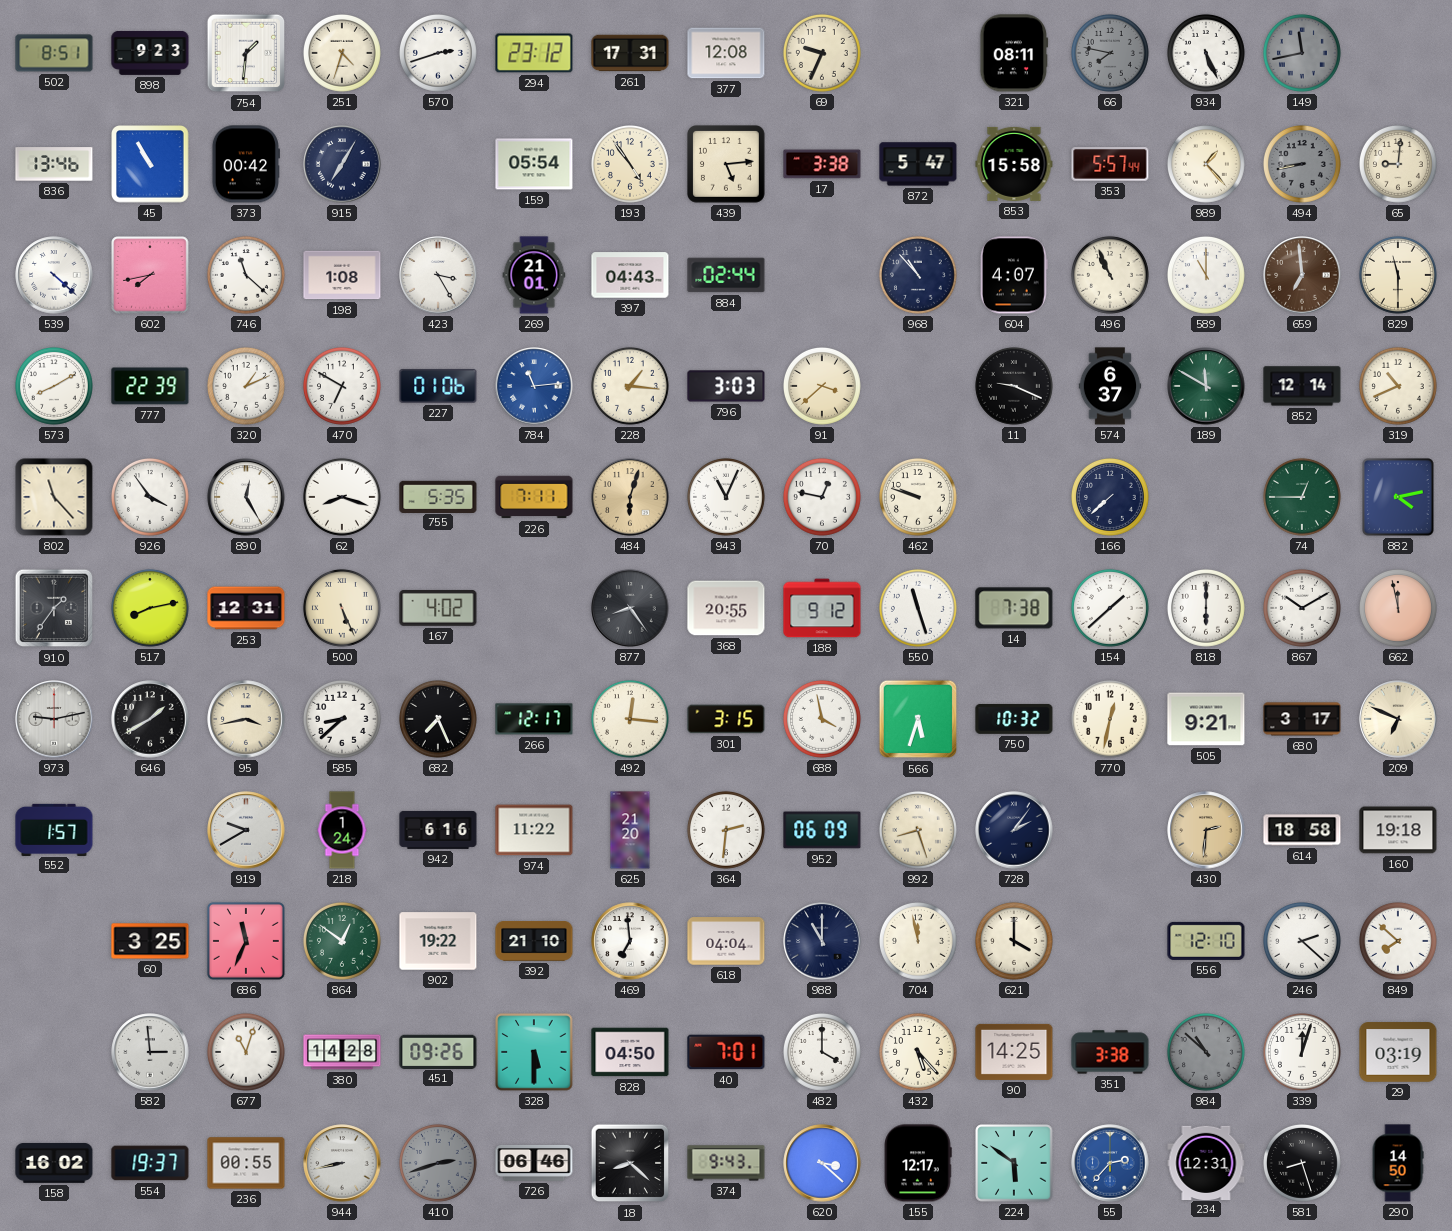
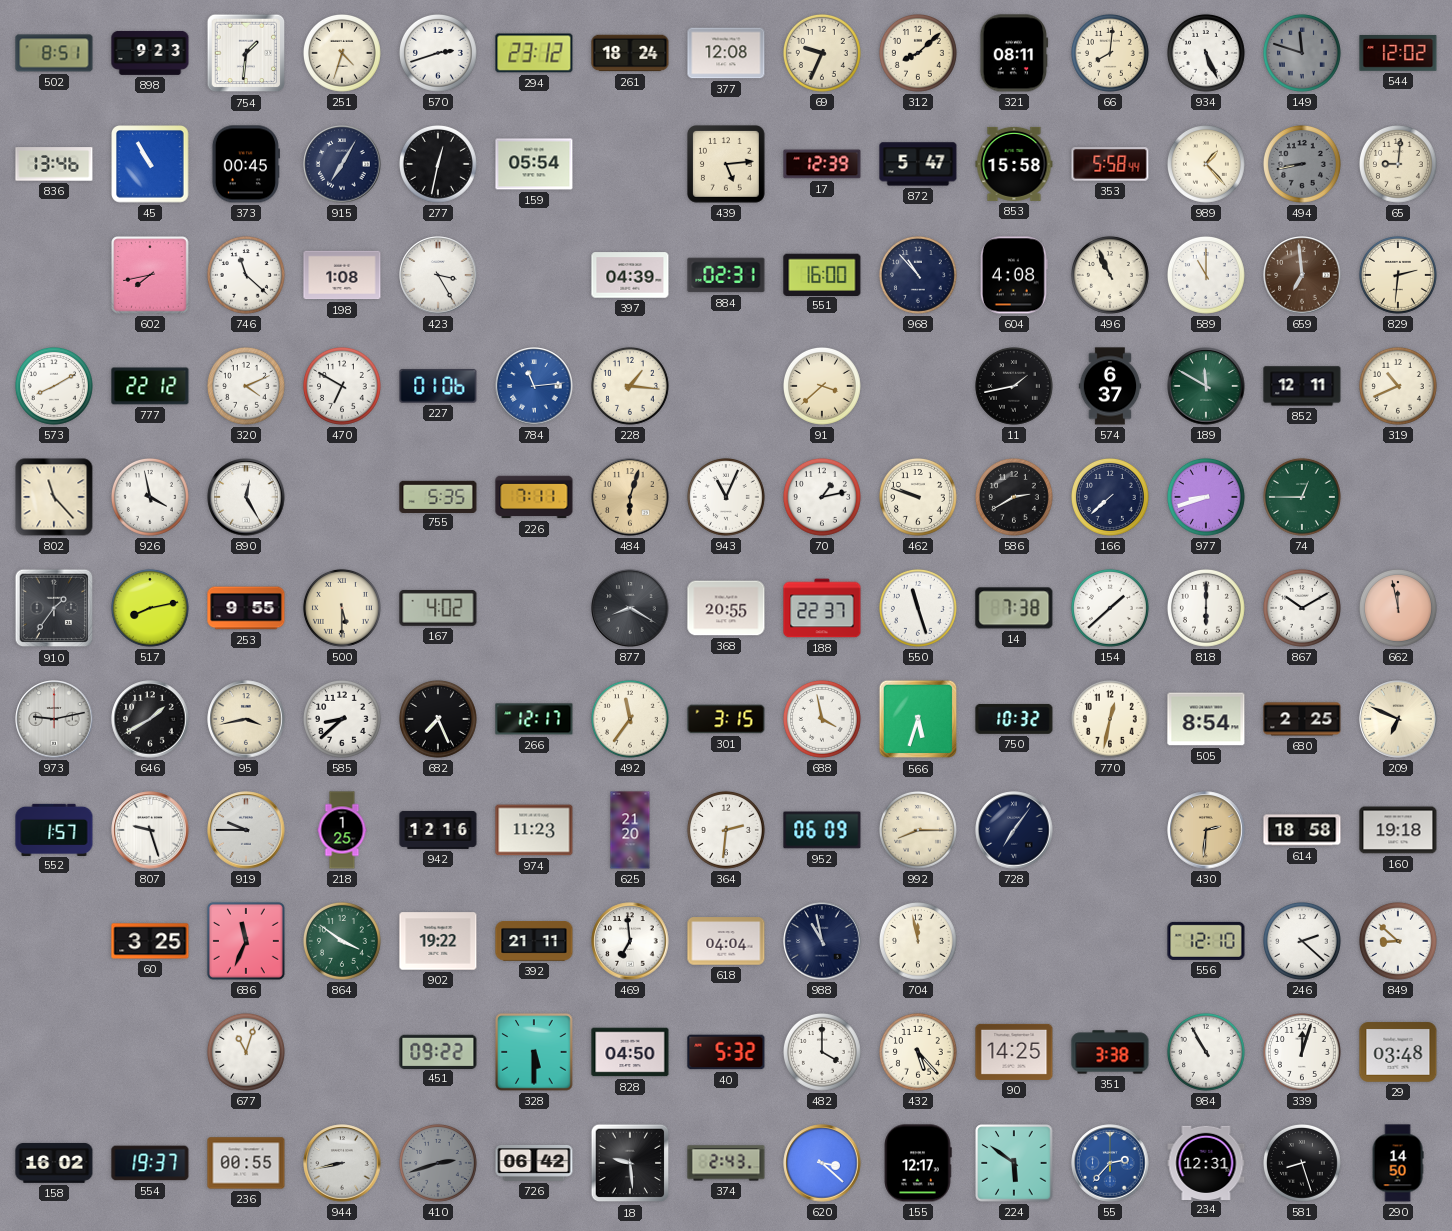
261: 17:31 -> 18:24
312: none -> 8:08
66: 7:47 -> 8:01
66 dial: grey -> cream
149: 11:43 -> 11:48
544: none -> 12:02
373: 00:42 -> 00:45
277: none -> 12:32
193: 4:54 -> none
17: 3:38 -> 12:39
353: 5:57 -> 5:58
539: 4:22 -> none
269: 21:01 -> none
397: 04:43 -> 04:39
884: 02:44 -> 02:31
551: none -> 16:00
604: 4:07 -> 4:08
829: 11:30 -> 2:31
777: 22:39 -> 22:12
320: 1:11 -> 4:11
796: 3:03 -> none
11: 9:19 -> 1:43
852: 12:14 -> 12:11
926: 3:54 -> 3:58
62: 8:18 -> none
70: 12:47 -> 1:13
586: none -> 2:40
977: none -> 8:42
882: 4:13 -> none
253: 12:31 -> 9:55
500: 5:26 -> 5:30
877: 8:24 -> 8:20
188: 9:12 -> 22:37
492: 12:16 -> 11:36
505: 9:21 -> 8:54
680: 3:17 -> 2:25
807: none -> 9:27
919: 9:40 -> 9:45
218: 1:24 -> 1:25
942: 6:16 -> 12:16
974: 11:22 -> 11:23
992: 8:27 -> 8:15
728: 2:06 -> 7:06
864: 12:51 -> 3:51
392: 21:10 -> 21:11
988: 11:00 -> 10:58
621: 4:00 -> none
849: 7:52 -> 8:52
582: 2:59 -> none
380: 14:28 -> none
451: 09:26 -> 09:22
40: 7:01 -> 5:32
984: 10:52 -> 10:55
984 dial: grey -> white
29: 03:19 -> 03:48
726: 06:46 -> 06:42
18: 8:22 -> 9:29
374: 9:43 -> 2:43
